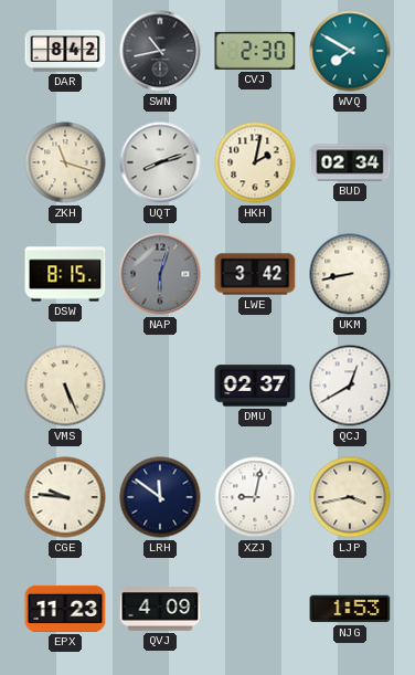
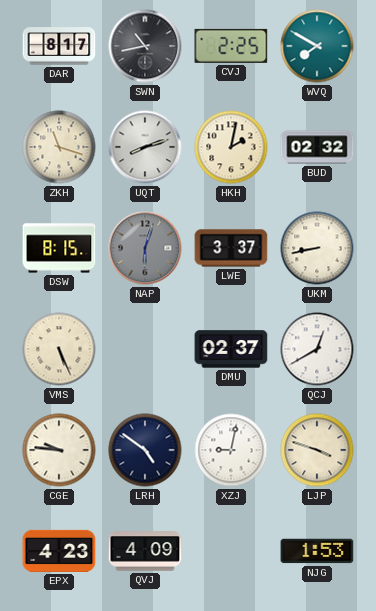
DAR: 8:42 -> 8:17
CVJ: 2:30 -> 2:25
BUD: 02:34 -> 02:32
LWE: 3:42 -> 3:37
LRH: 11:51 -> 4:51
LJP: 3:43 -> 3:48
EPX: 11:23 -> 4:23
